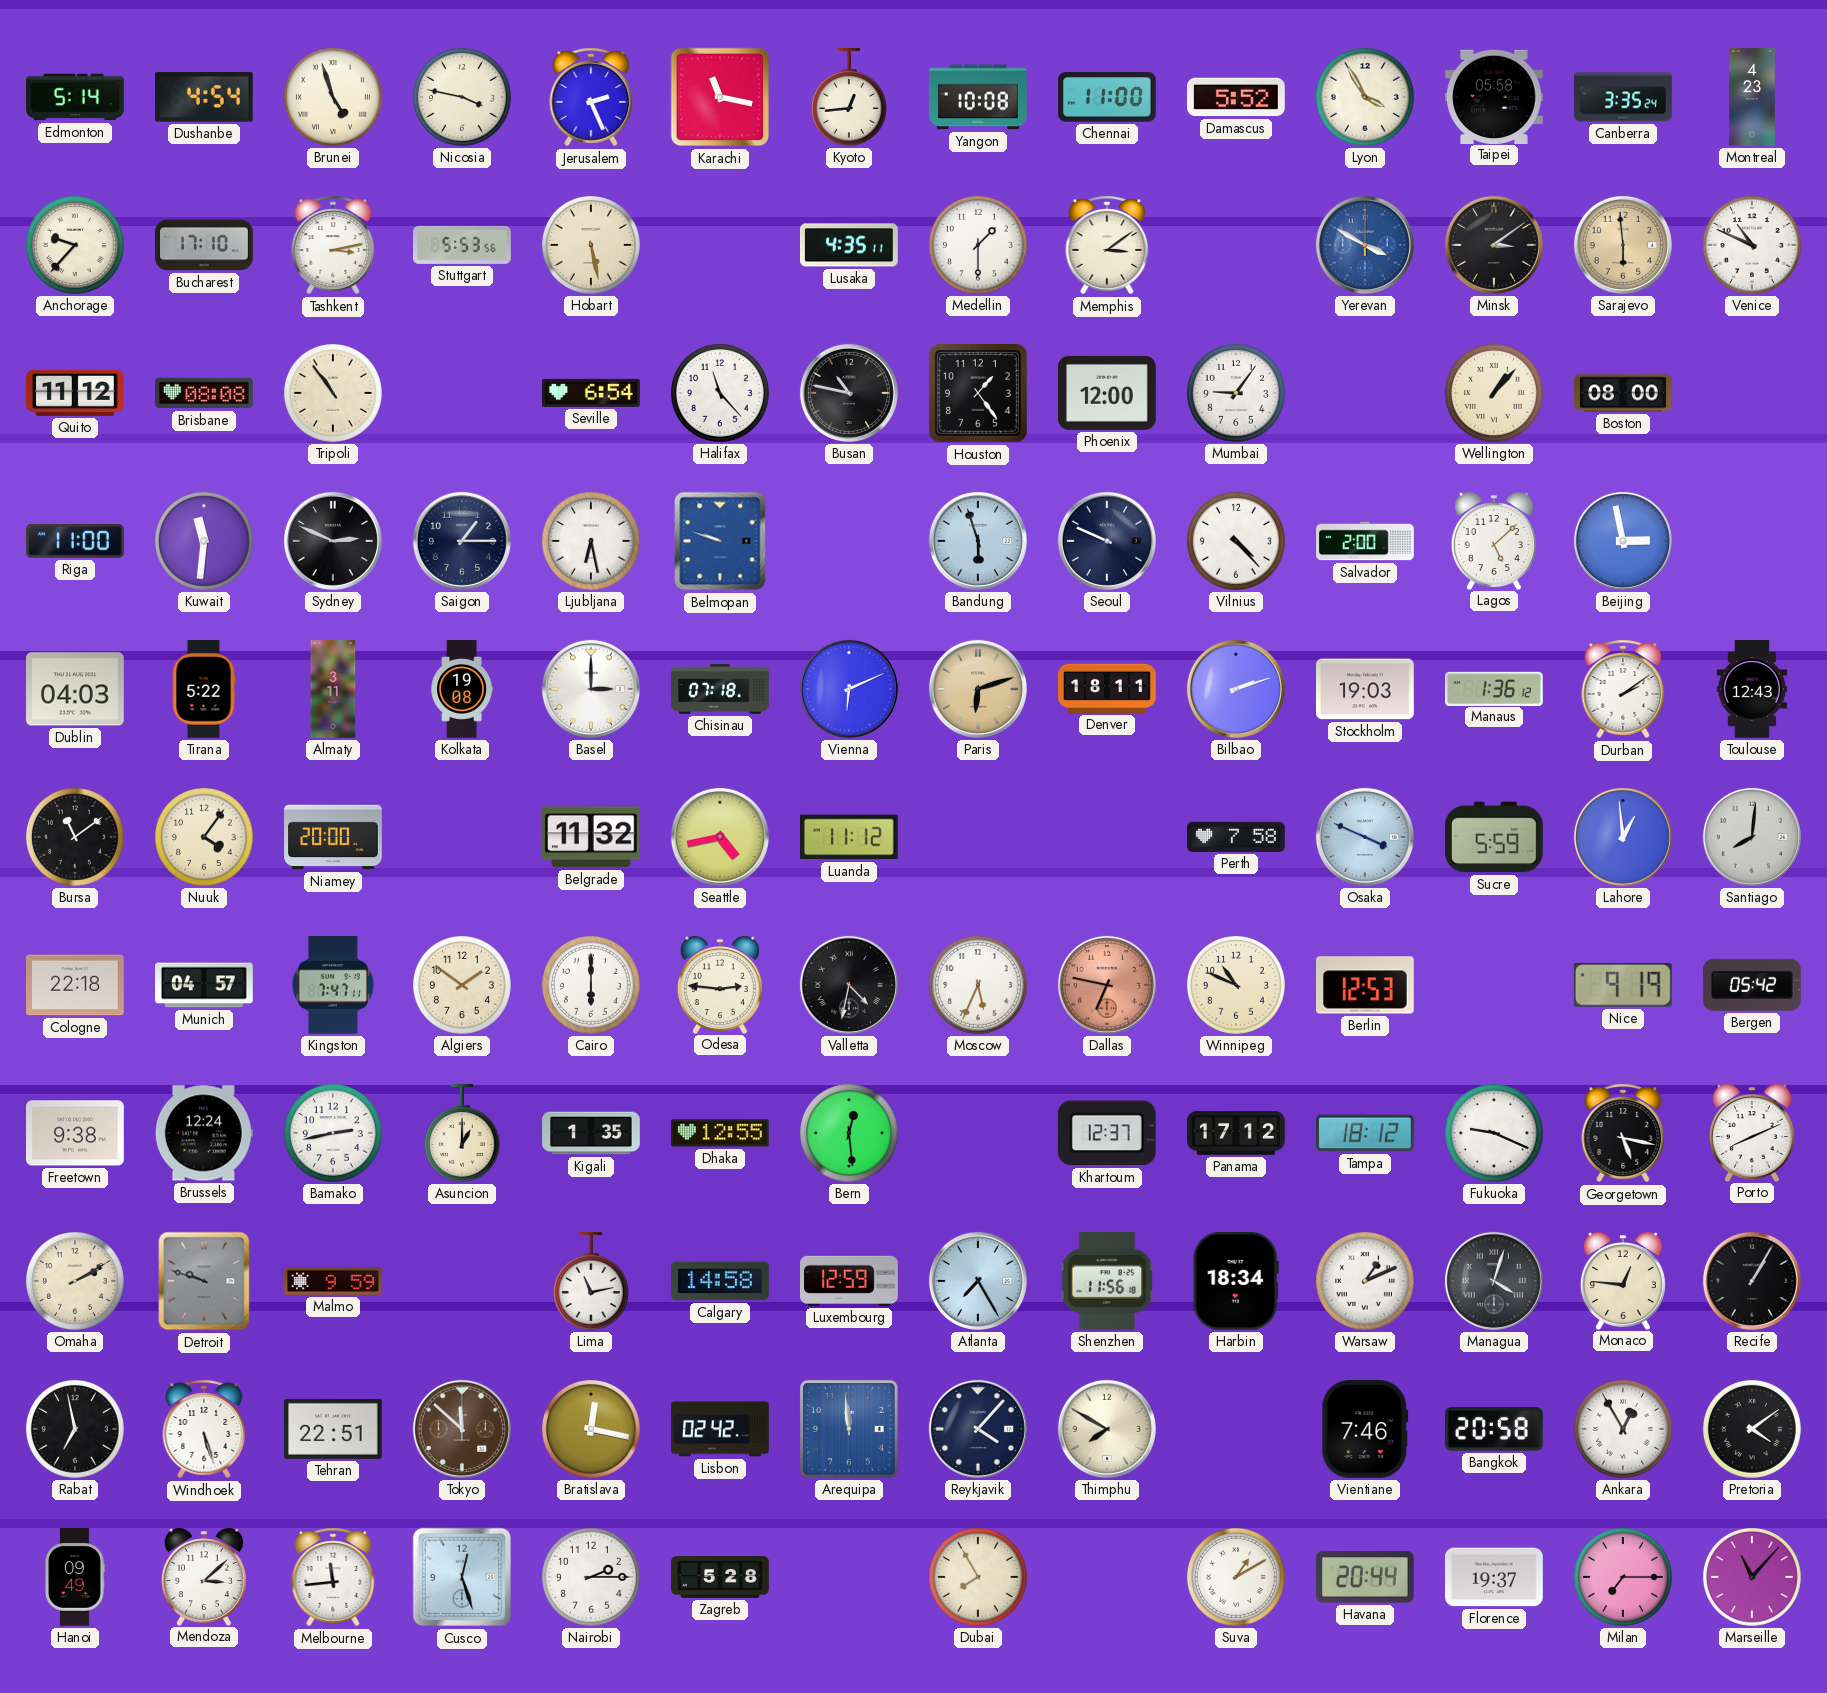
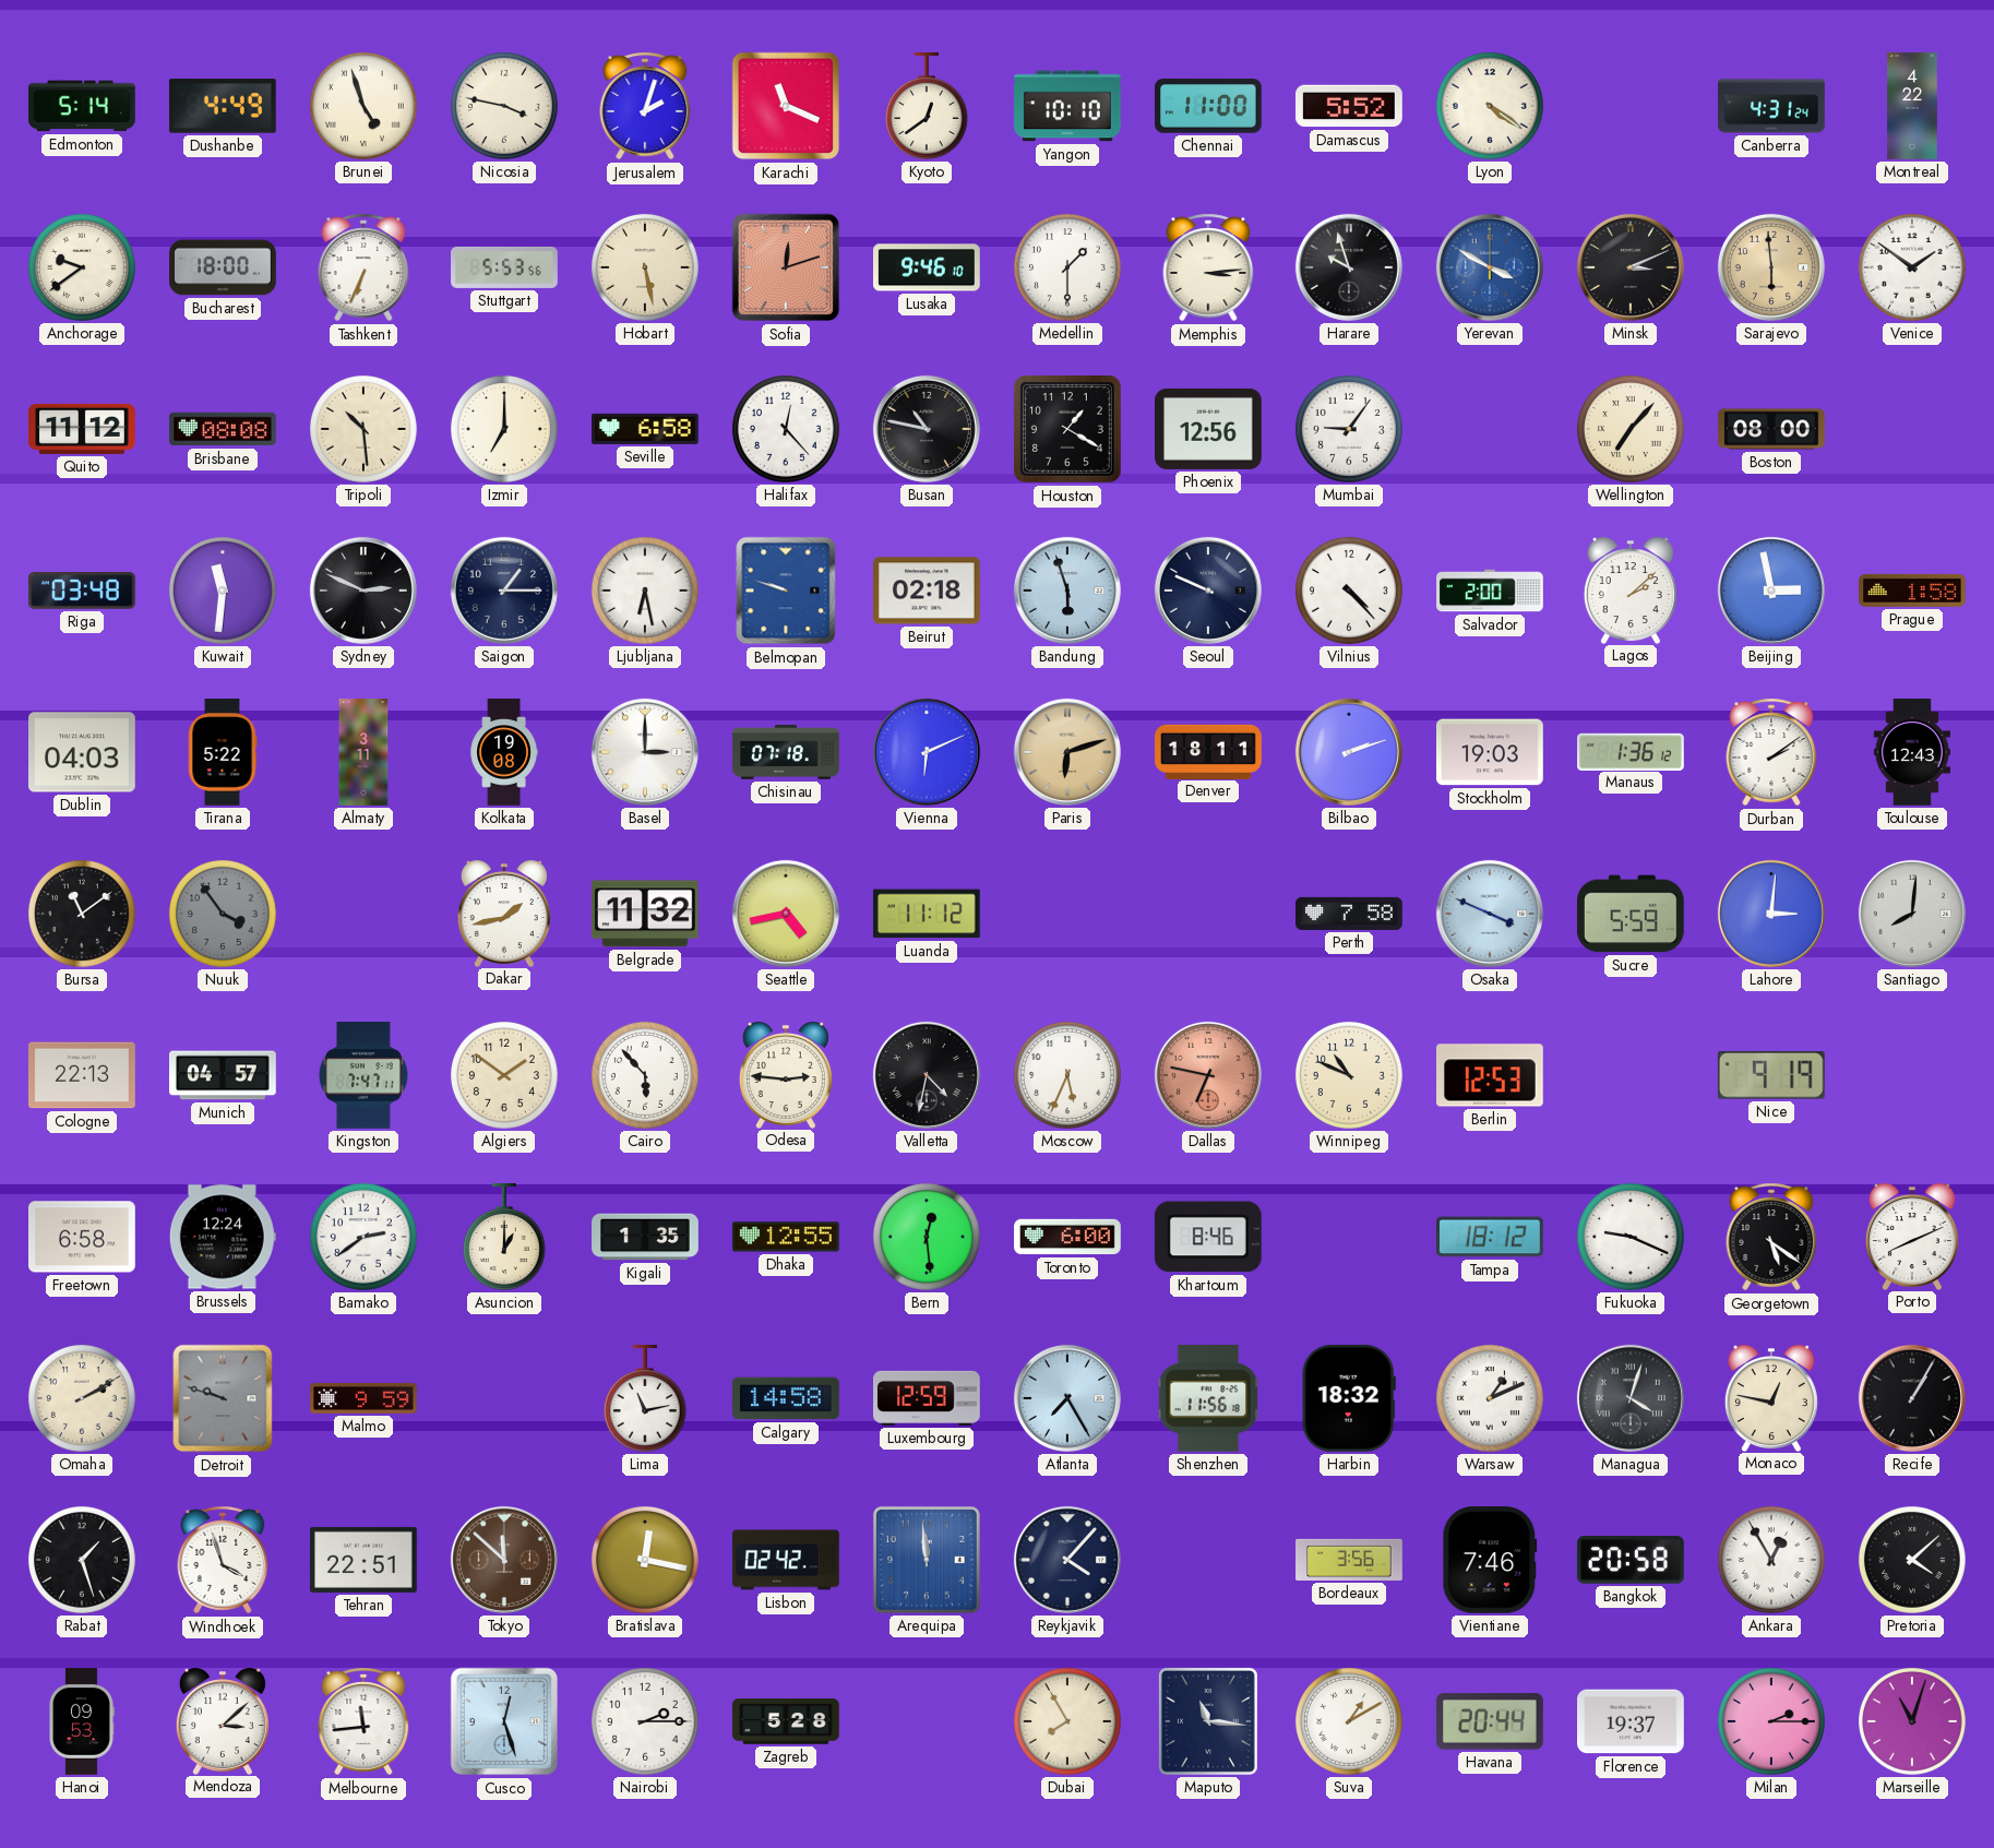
Dushanbe: 4:54 -> 4:49
Jerusalem: 2:26 -> 2:03
Karachi: 11:17 -> 11:19
Kyoto: 12:44 -> 12:39
Yangon: 10:08 -> 10:10
Lyon: 3:55 -> 4:21
Taipei: 05:58 -> none
Canberra: 3:35 -> 4:31
Montreal: 4:23 -> 4:22
Anchorage: 9:37 -> 9:39
Bucharest: 17:10 -> 18:00
Tashkent: 3:13 -> 6:34
Sofia: none -> 12:12
Lusaka: 4:35 -> 9:46
Memphis: 3:09 -> 3:14
Harare: none -> 9:57
Minsk: 3:09 -> 3:11
Venice: 10:49 -> 1:51
Tripoli: 10:54 -> 10:29
Izmir: none -> 7:00
Seville: 6:54 -> 6:58
Halifax: 11:23 -> 12:23
Houston: 1:24 -> 1:20
Phoenix: 12:00 -> 12:56
Wellington: 1:07 -> 7:07
Riga: 11:00 -> 03:48
Beirut: none -> 02:18
Lagos: 5:08 -> 2:08
Prague: none -> 1:58
Nuuk: 4:06 -> 3:54
Nuuk dial: cream -> grey
Niamey: 20:00 -> none
Dakar: none -> 1:43
Lahore: 12:59 -> 3:01
Cologne: 22:18 -> 22:13
Cairo: 6:00 -> 5:53
Bergen: 05:42 -> none
Freetown: 9:38 -> 6:58
Bamako: 2:43 -> 2:39
Toronto: none -> 6:00
Khartoum: 12:37 -> 8:46
Panama: 17:12 -> none
Georgetown: 5:17 -> 5:21
Harbin: 18:34 -> 18:32
Monaco: 12:46 -> 12:47
Rabat: 6:58 -> 1:27
Windhoek: 5:27 -> 3:57
Thimphu: 7:50 -> none
Bordeaux: none -> 3:56
Pretoria: 4:09 -> 4:08
Hanoi: 09:49 -> 09:53
Maputo: none -> 11:16
Milan: 7:15 -> 2:15
Marseille: 11:07 -> 11:03
